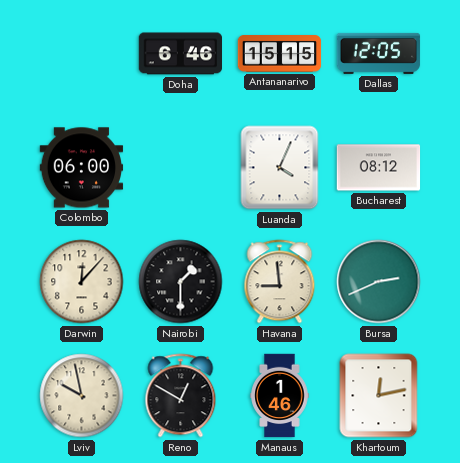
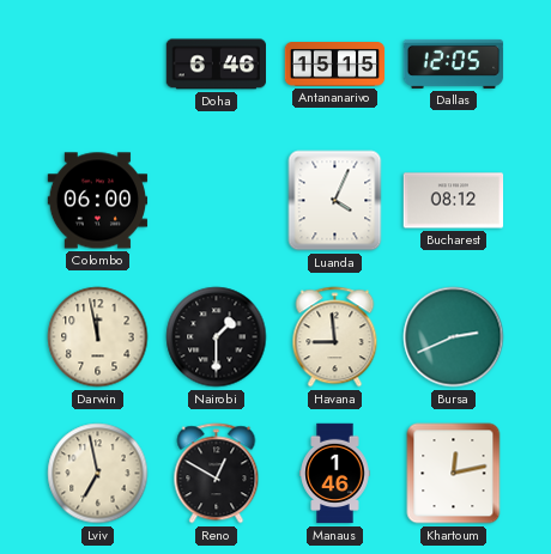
Darwin: 12:07 -> 11:58
Lviv: 9:58 -> 6:58
